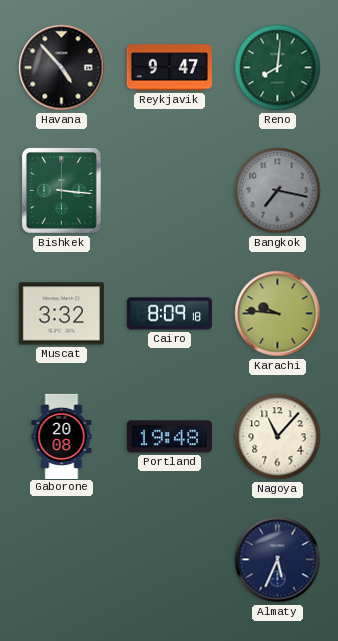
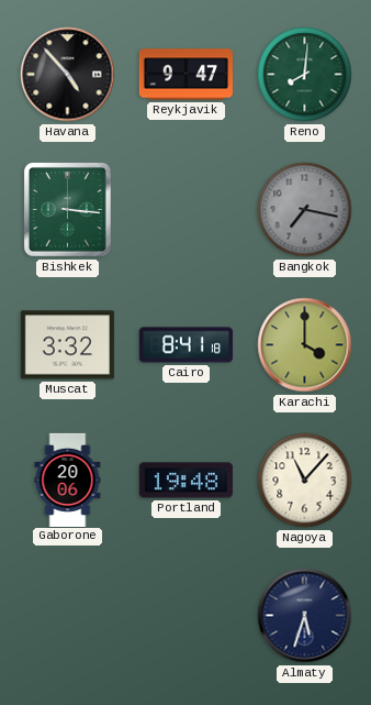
Cairo: 8:09 -> 8:41
Karachi: 9:46 -> 4:00
Gaborone: 20:08 -> 20:06
Almaty: 5:34 -> 5:33
